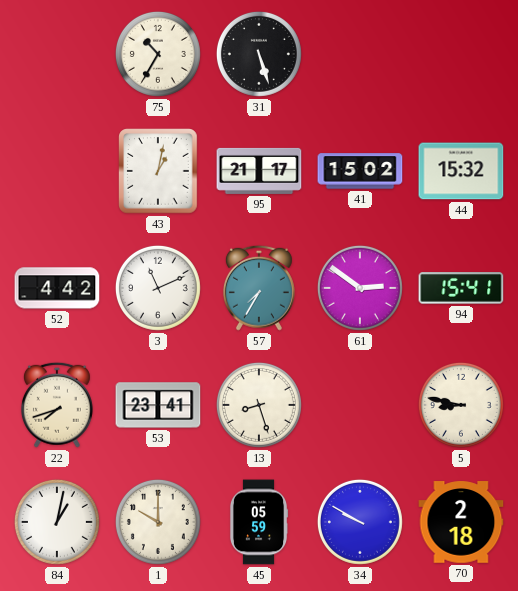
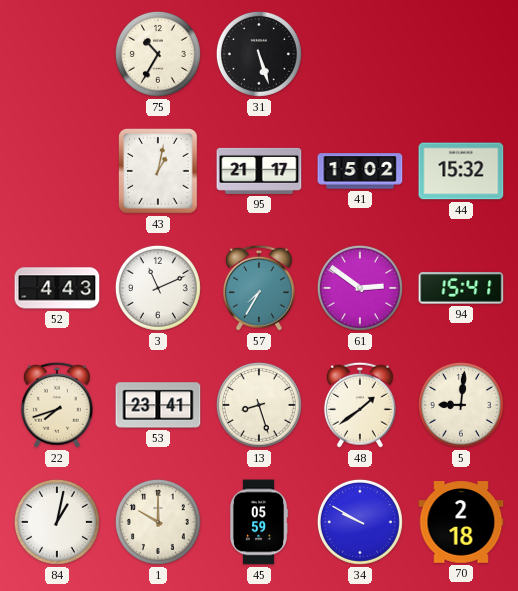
52: 4:42 -> 4:43
48: none -> 1:39
5: 8:47 -> 9:01
